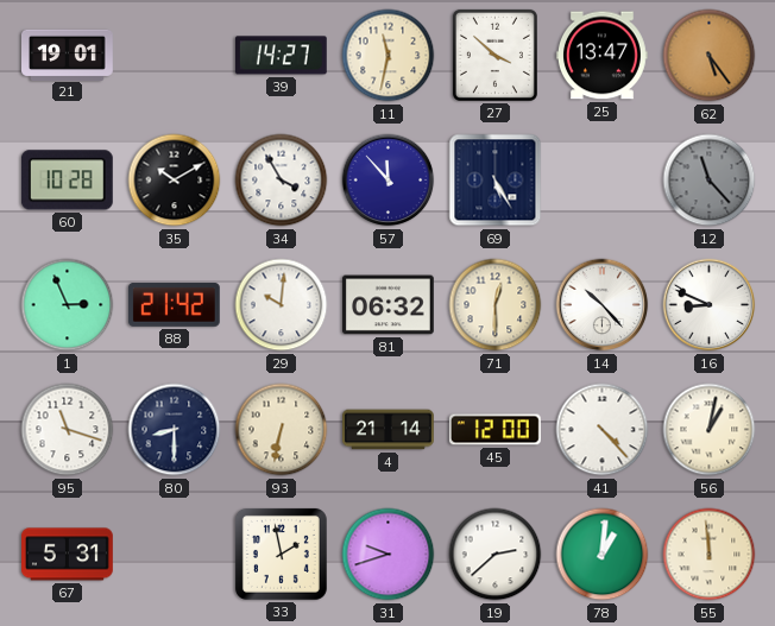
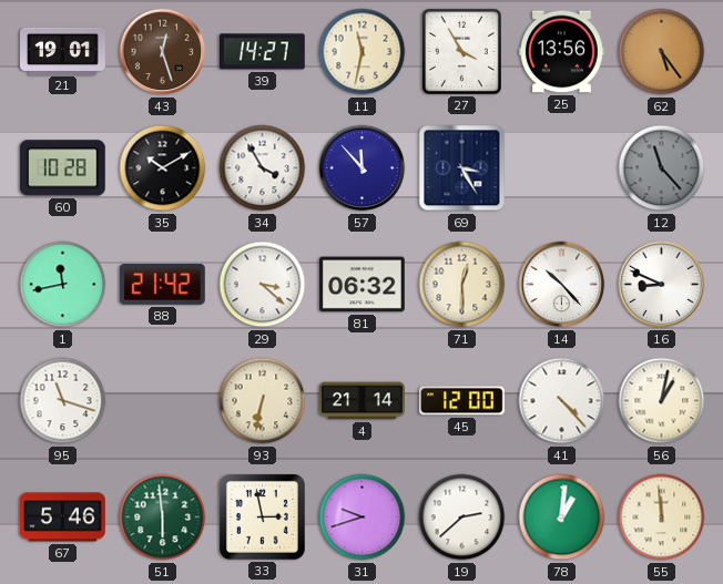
43: none -> 12:27
27: 3:52 -> 3:55
25: 13:47 -> 13:56
69: 5:25 -> 3:25
1: 2:56 -> 11:43
29: 10:01 -> 3:22
80: 8:30 -> none
67: 5:31 -> 5:46
51: none -> 5:59
33: 1:58 -> 2:58
